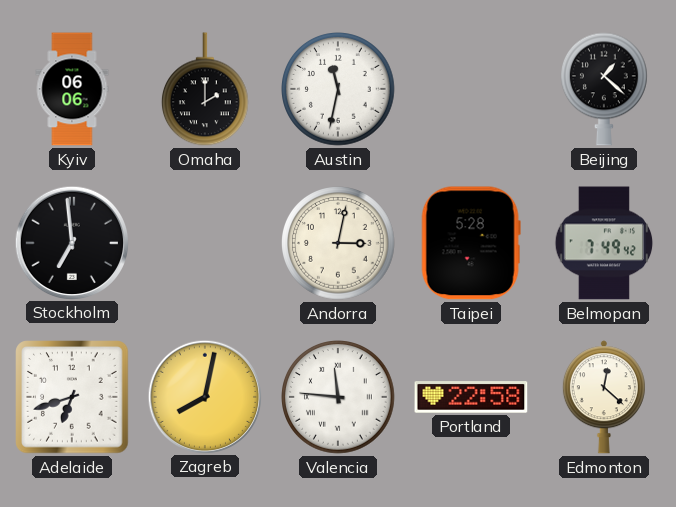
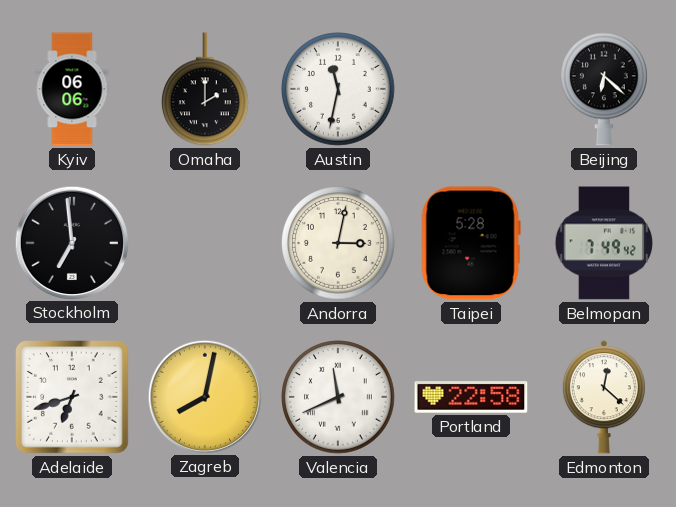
Beijing: 1:22 -> 6:22
Valencia: 11:46 -> 11:41
